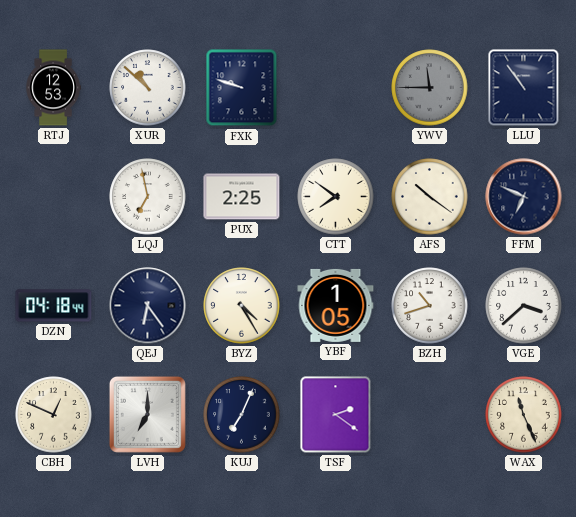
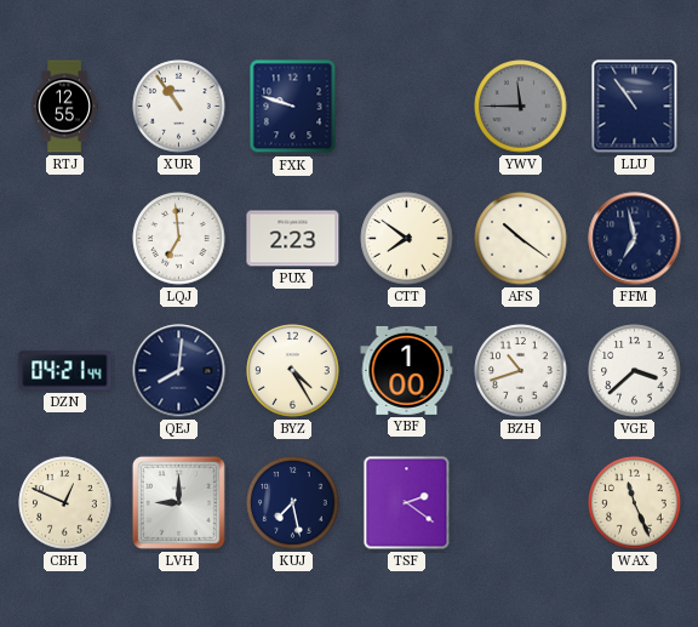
RTJ: 12:53 -> 12:55
XUR: 10:52 -> 10:54
LQJ: 6:58 -> 6:59
PUX: 2:25 -> 2:23
FFM: 6:49 -> 6:58
DZN: 04:18 -> 04:21
QEJ: 6:24 -> 8:01
YBF: 1:05 -> 1:00
LVH: 7:00 -> 9:00
KUJ: 7:04 -> 7:28
